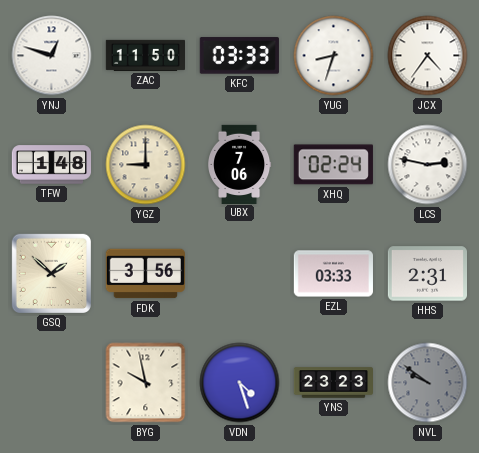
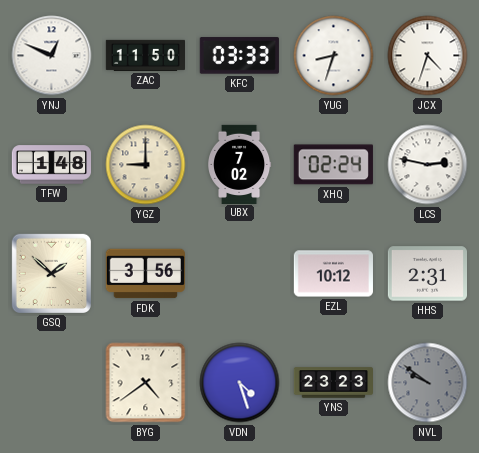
YNJ: 12:48 -> 12:49
JCX: 4:36 -> 4:33
UBX: 7:06 -> 7:02
EZL: 03:33 -> 10:12
BYG: 9:58 -> 4:39
